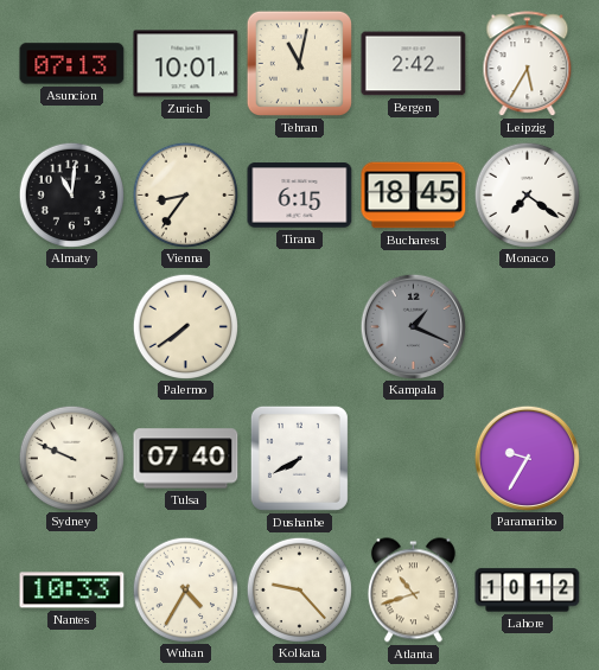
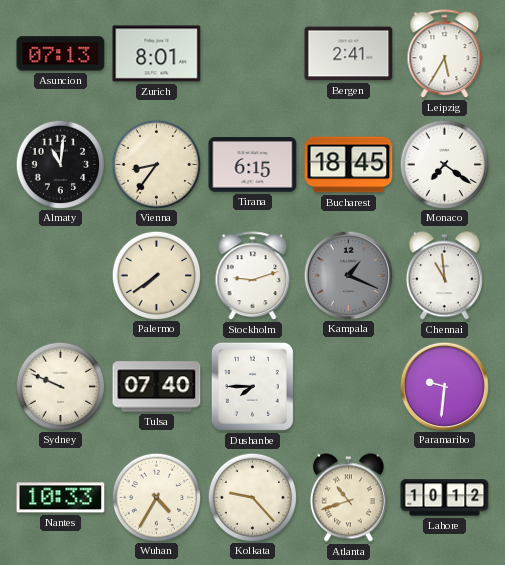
Zurich: 10:01 -> 8:01
Tehran: 11:02 -> none
Bergen: 2:42 -> 2:41
Stockholm: none -> 9:12
Chennai: none -> 10:59
Dushanbe: 7:40 -> 7:45
Paramaribo: 9:35 -> 9:31
